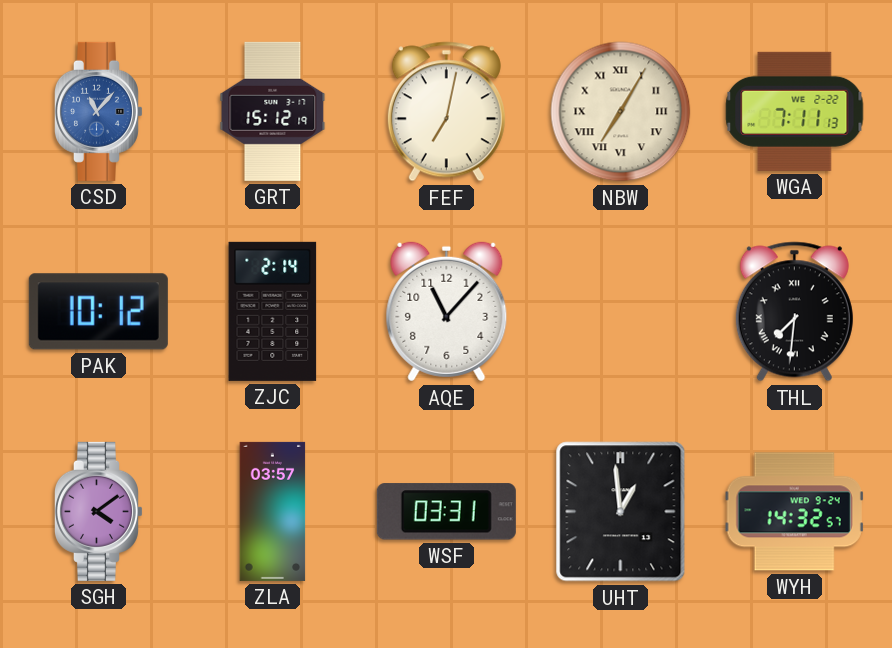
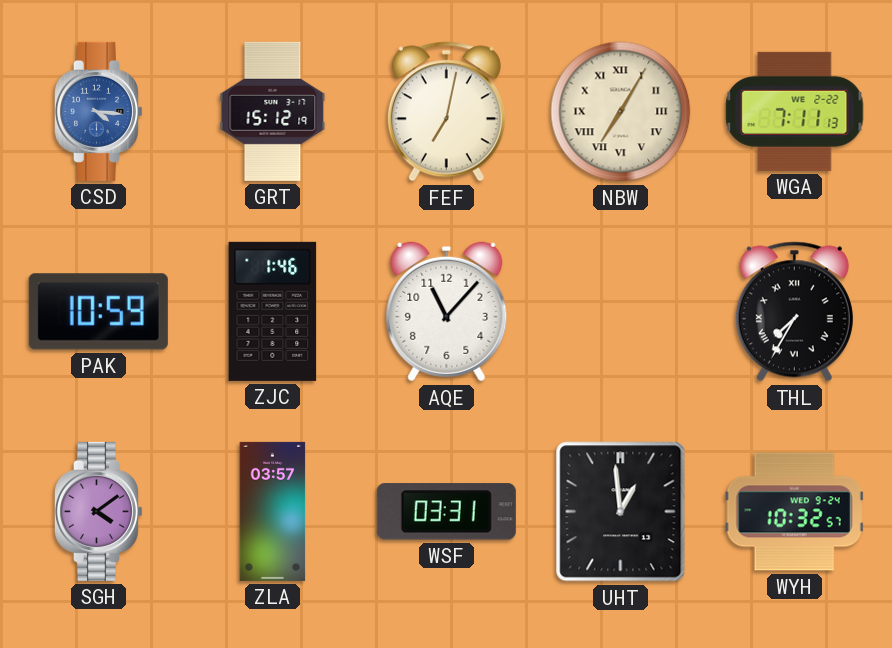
CSD: 11:07 -> 4:16
PAK: 10:12 -> 10:59
ZJC: 2:14 -> 1:46
THL: 7:31 -> 7:35
WYH: 14:32 -> 10:32
